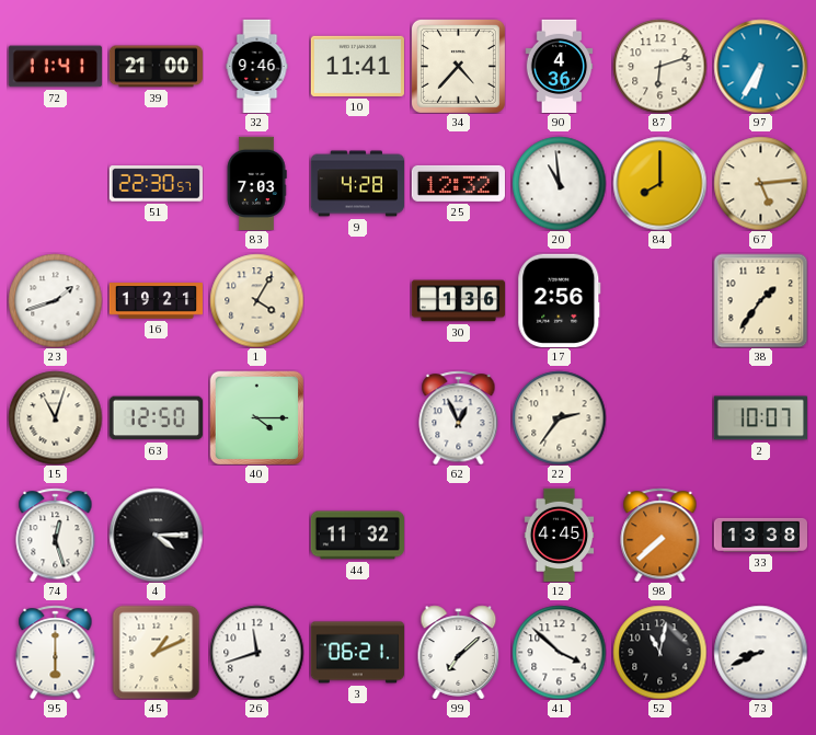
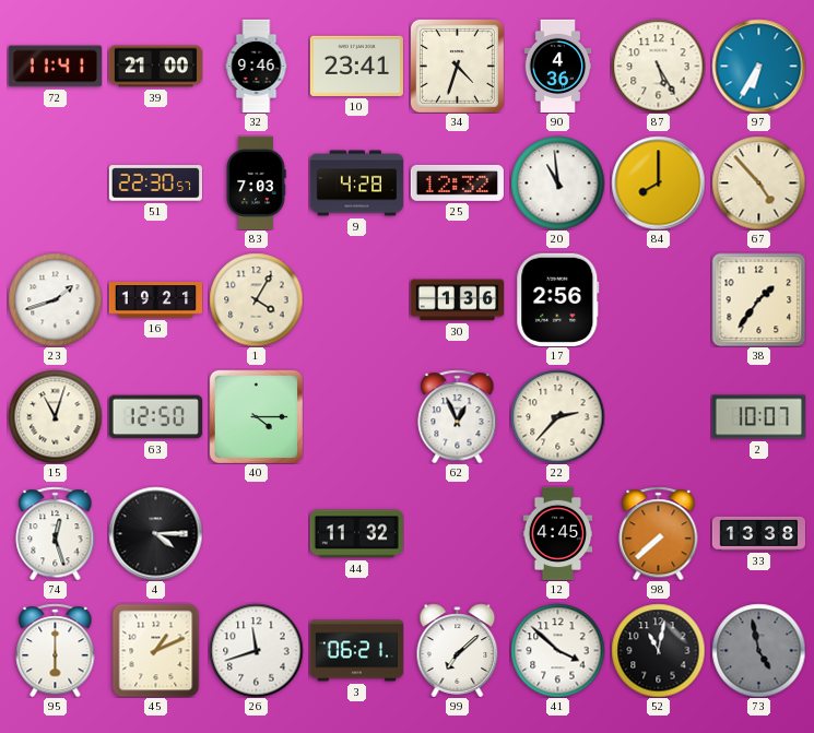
10: 11:41 -> 23:41
34: 4:37 -> 4:33
87: 6:12 -> 5:25
67: 5:14 -> 4:53
22: 2:36 -> 2:37
73: 8:41 -> 4:58
73 dial: white -> grey
